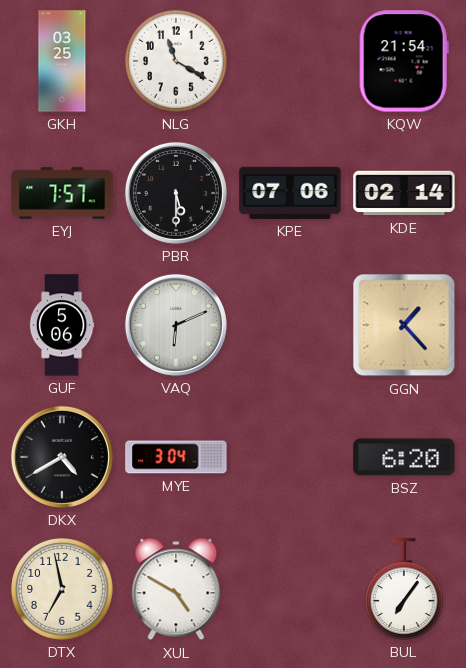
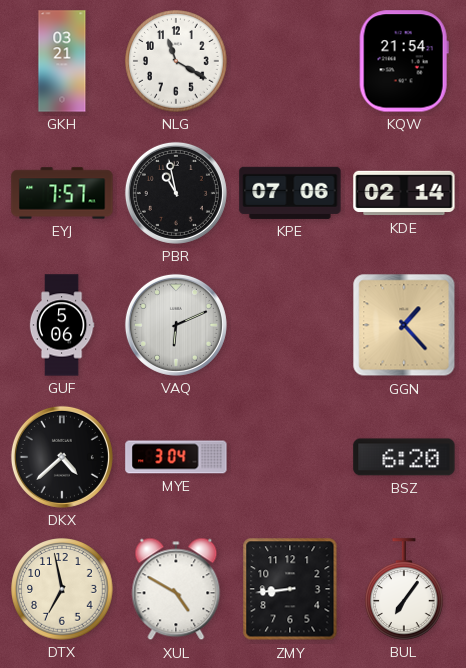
GKH: 03:25 -> 03:21
PBR: 5:30 -> 10:58
DKX: 4:40 -> 4:38
ZMY: none -> 8:44
